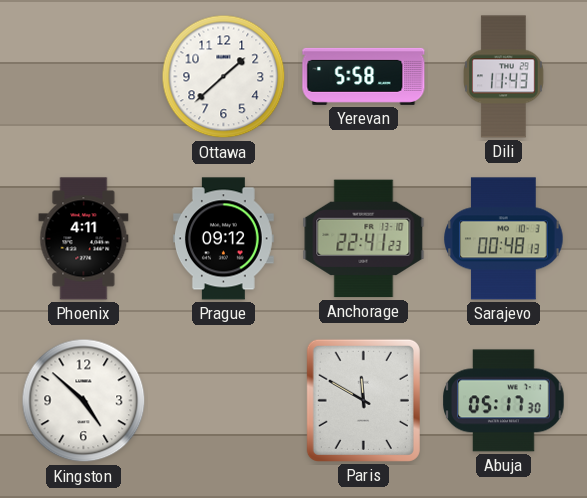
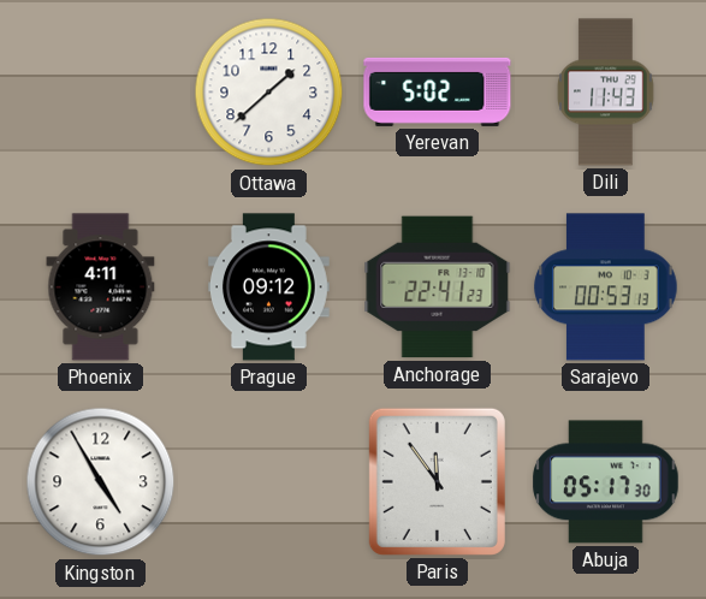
Yerevan: 5:58 -> 5:02
Sarajevo: 00:48 -> 00:53
Kingston: 4:52 -> 4:55
Paris: 11:50 -> 11:54
